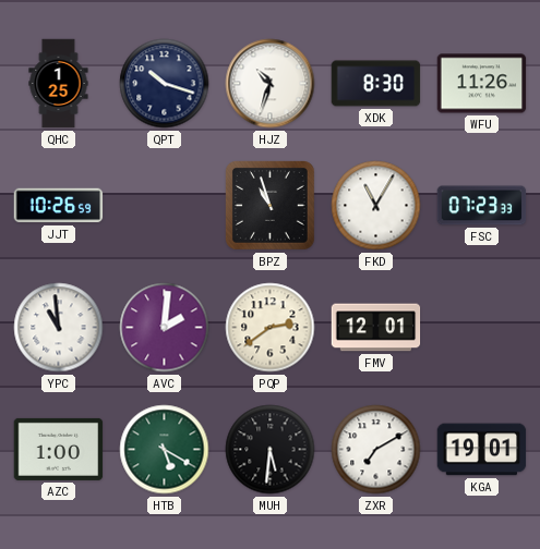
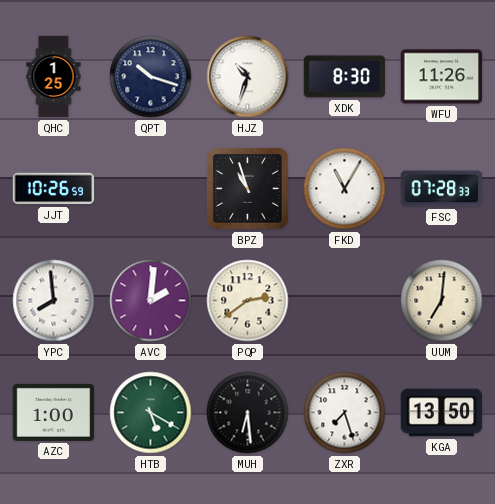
FSC: 07:23 -> 07:28
YPC: 10:59 -> 7:59
FMV: 12:01 -> none
UUM: none -> 7:01
MUH: 5:31 -> 6:29
ZXR: 7:10 -> 7:27
KGA: 19:01 -> 13:50
